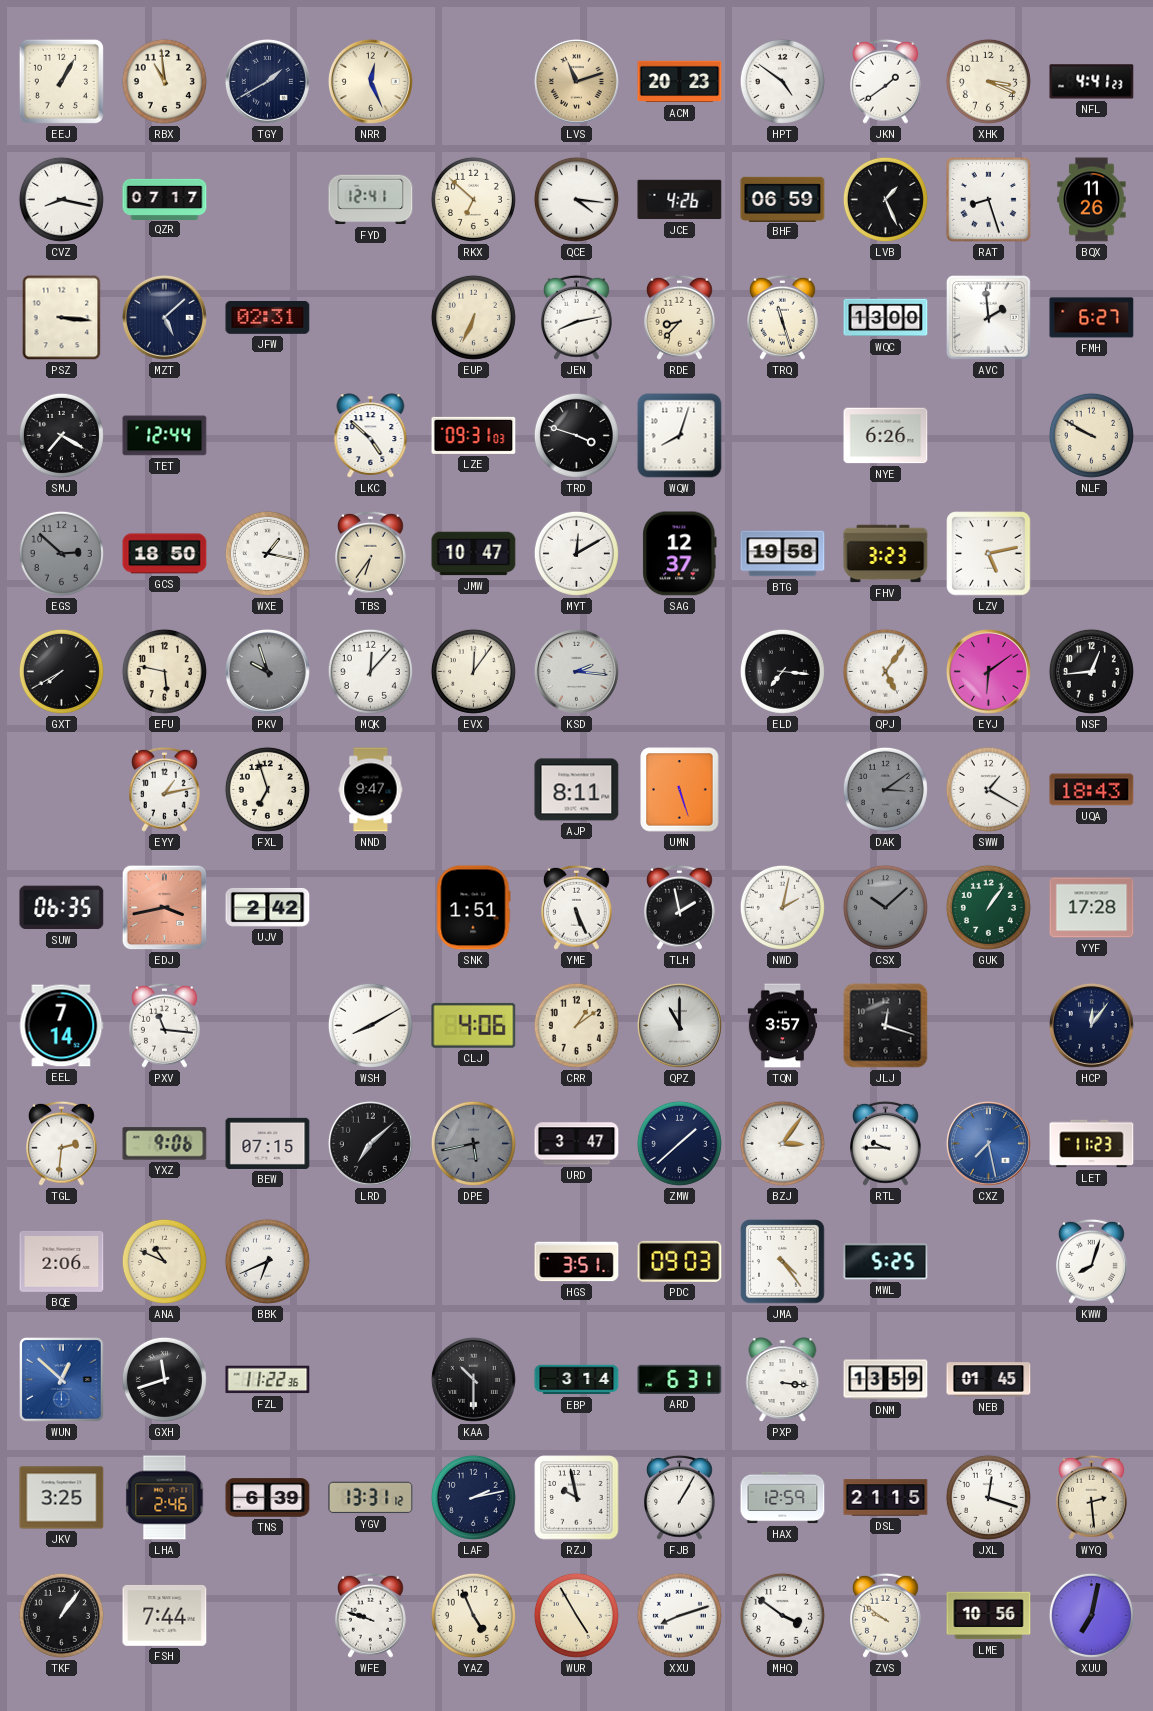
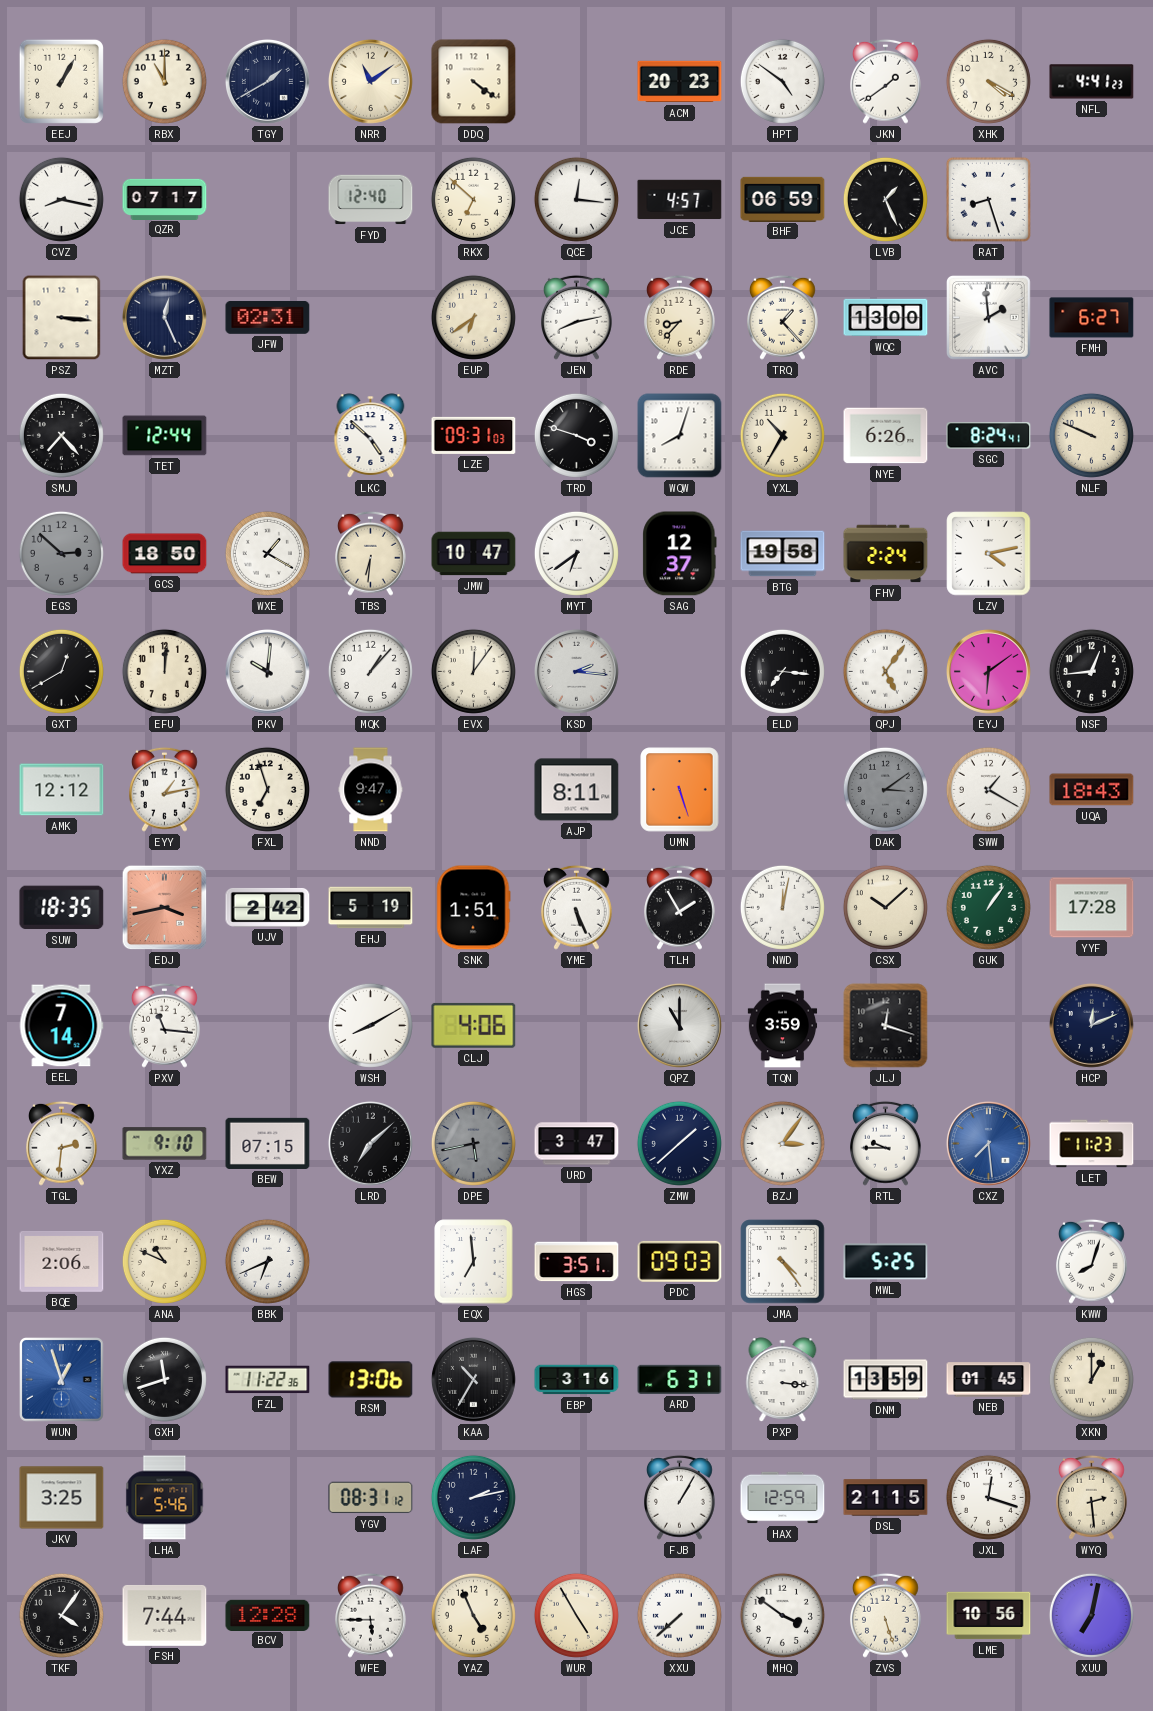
RBX: 10:59 -> 11:00
NRR: 12:26 -> 11:09
DDQ: none -> 4:21
LVS: 11:12 -> none
XHK: 3:19 -> 4:20
FYD: 12:41 -> 12:40
QCE: 4:16 -> 12:16
JCE: 4:26 -> 4:57
BQX: 11:26 -> none
MZT: 5:08 -> 12:26
EUP: 6:34 -> 6:39
TRQ: 11:27 -> 1:23
SMJ: 7:20 -> 7:23
YXL: none -> 10:35
SGC: none -> 8:24
NLF: 9:50 -> 9:49
WXE: 1:17 -> 1:20
TBS: 6:36 -> 6:31
MYT: 12:10 -> 6:39
FHV: 3:23 -> 2:24
LZV: 5:13 -> 4:13
GXT: 7:40 -> 12:40
EFU: 5:47 -> 12:01
PKV: 9:57 -> 10:01
PKV dial: grey -> white
MQK: 12:07 -> 1:07
AMK: none -> 12:12
SUW: 06:35 -> 18:35
EHJ: none -> 5:19
TLH: 1:58 -> 1:55
NWD: 2:02 -> 12:02
CSX dial: grey -> cream
CRR: 1:09 -> none
TQN: 3:57 -> 3:59
HCP: 12:06 -> 12:11
YXZ: 9:06 -> 9:10
CXZ: 7:28 -> 7:29
EQX: none -> 6:59
WUN: 12:52 -> 12:57
RSM: none -> 13:06
KAA: 10:30 -> 10:35
EBP: 3:14 -> 3:16
XKN: none -> 1:00
LHA: 2:46 -> 5:46
TNS: 6:39 -> none
YGV: 13:31 -> 08:31
RZJ: 9:58 -> none
TKF: 1:06 -> 4:06
BCV: none -> 12:28
WFE: 9:48 -> 5:45
XXU: 8:12 -> 7:38
ZVS: 9:51 -> 5:27
